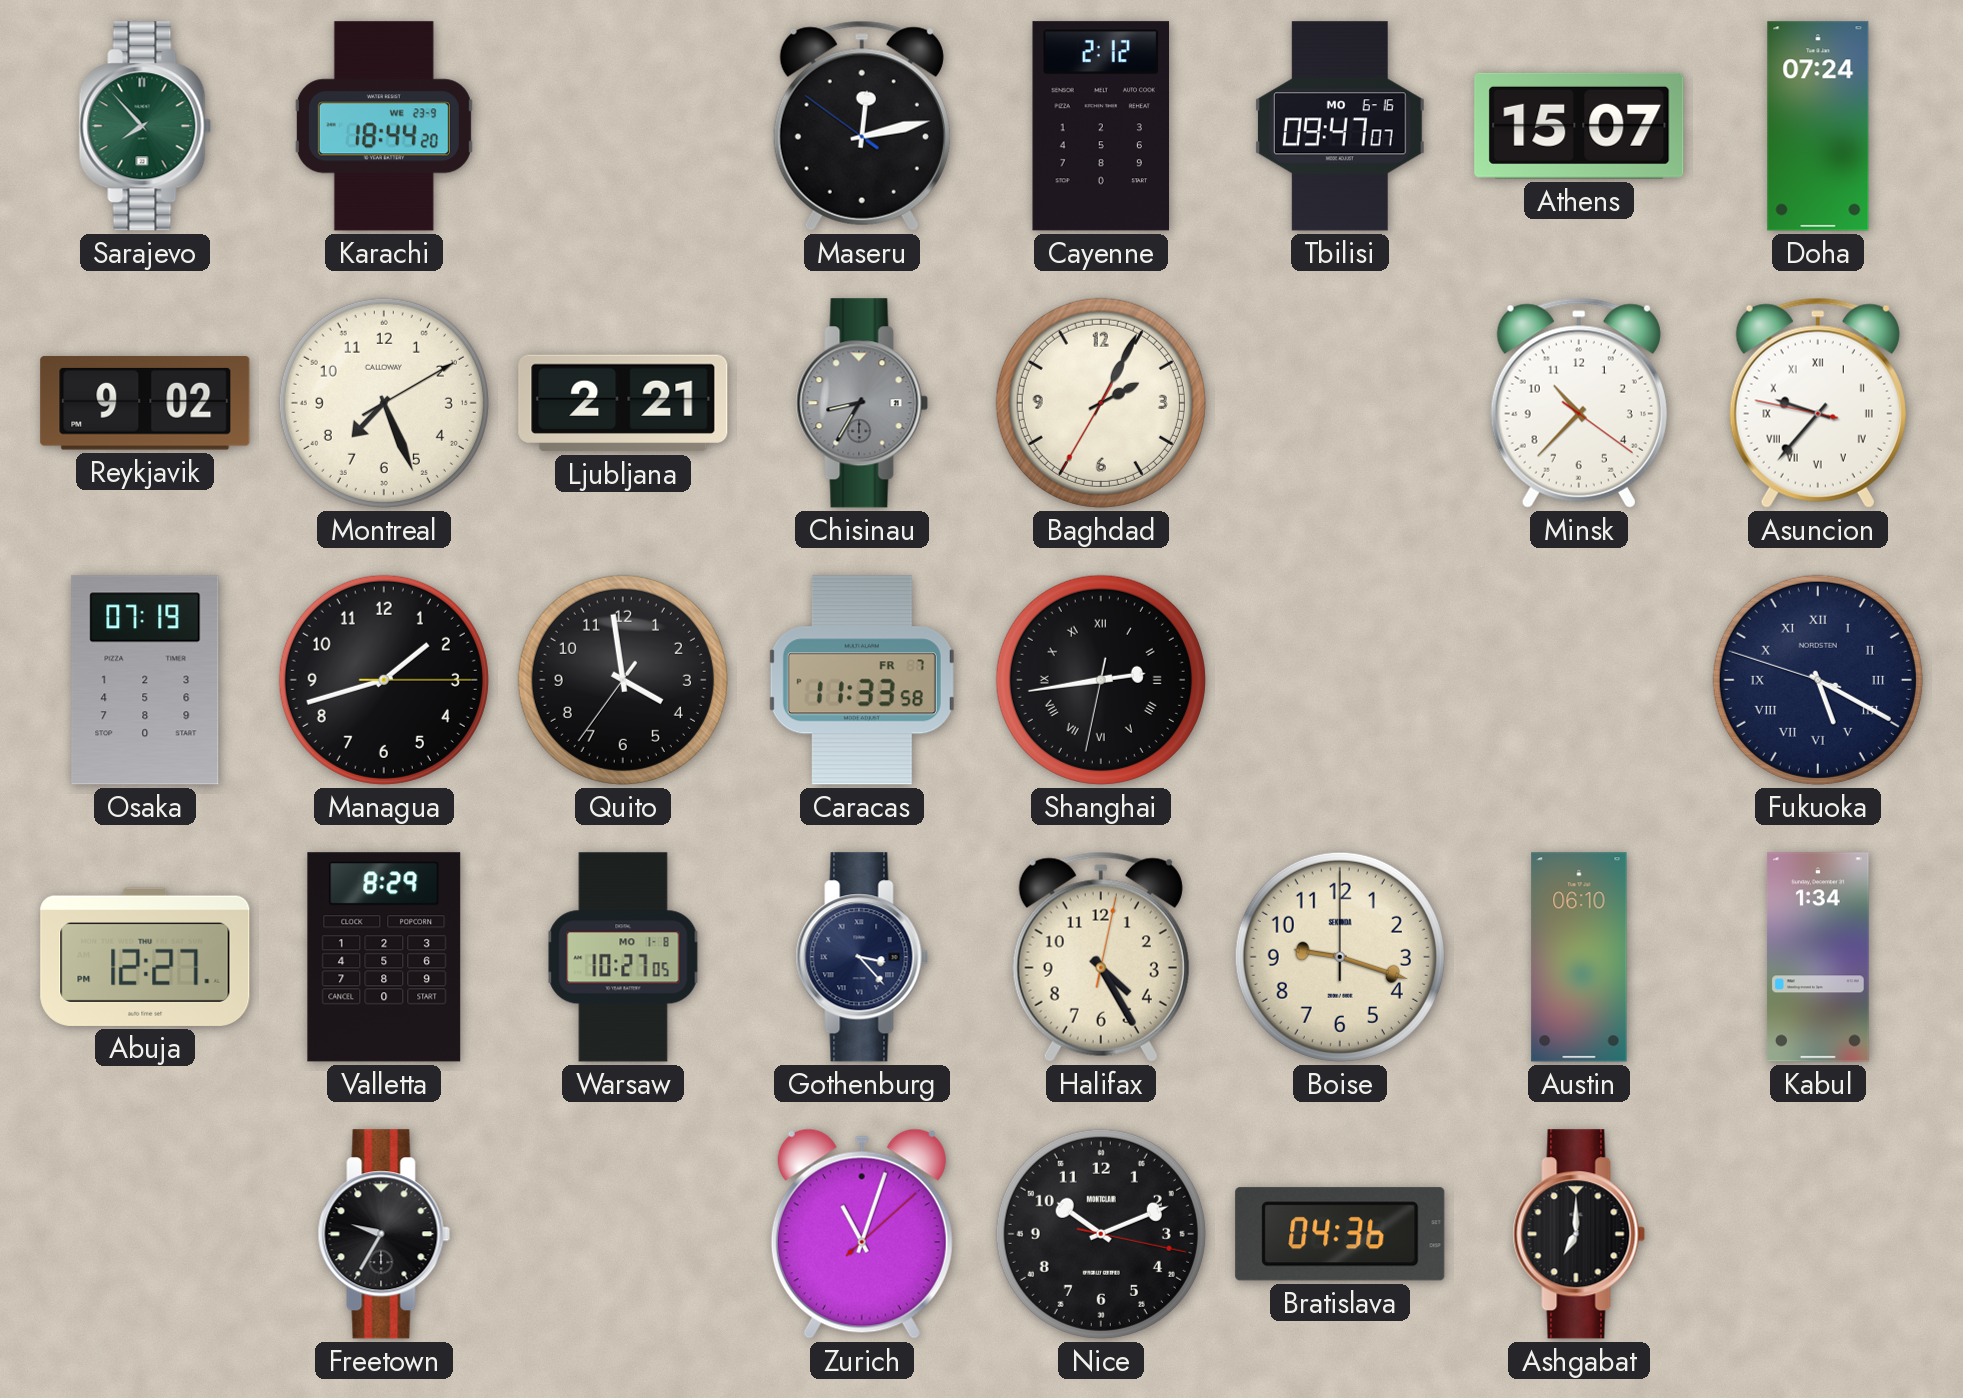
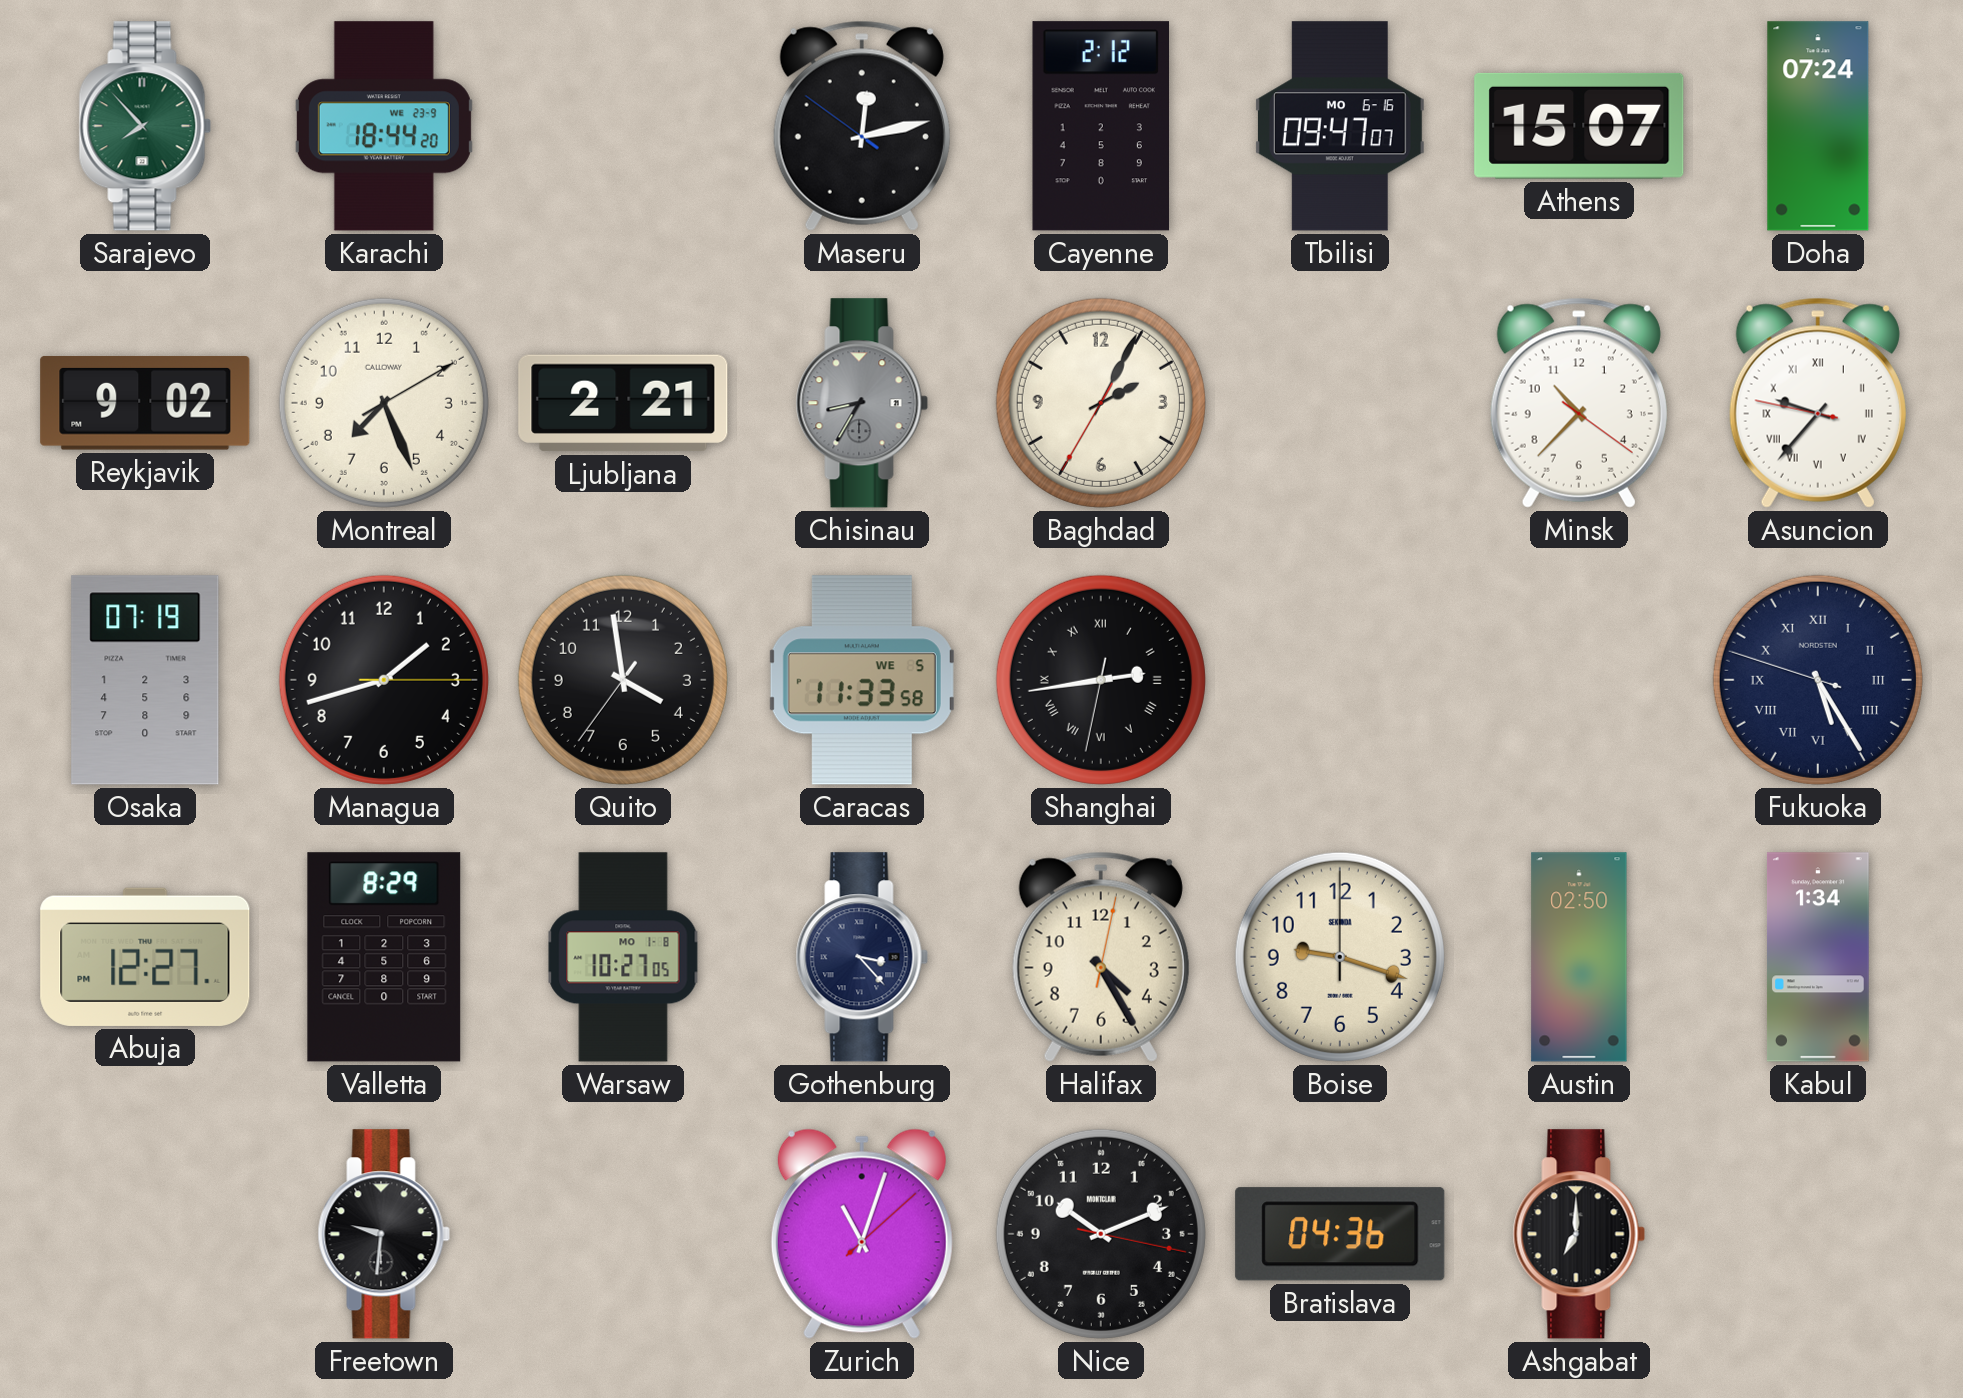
Caracas date: FR 7 -> WE 5
Fukuoka: 5:19 -> 5:24
Austin: 06:10 -> 02:50
Freetown: 9:35 -> 9:31
